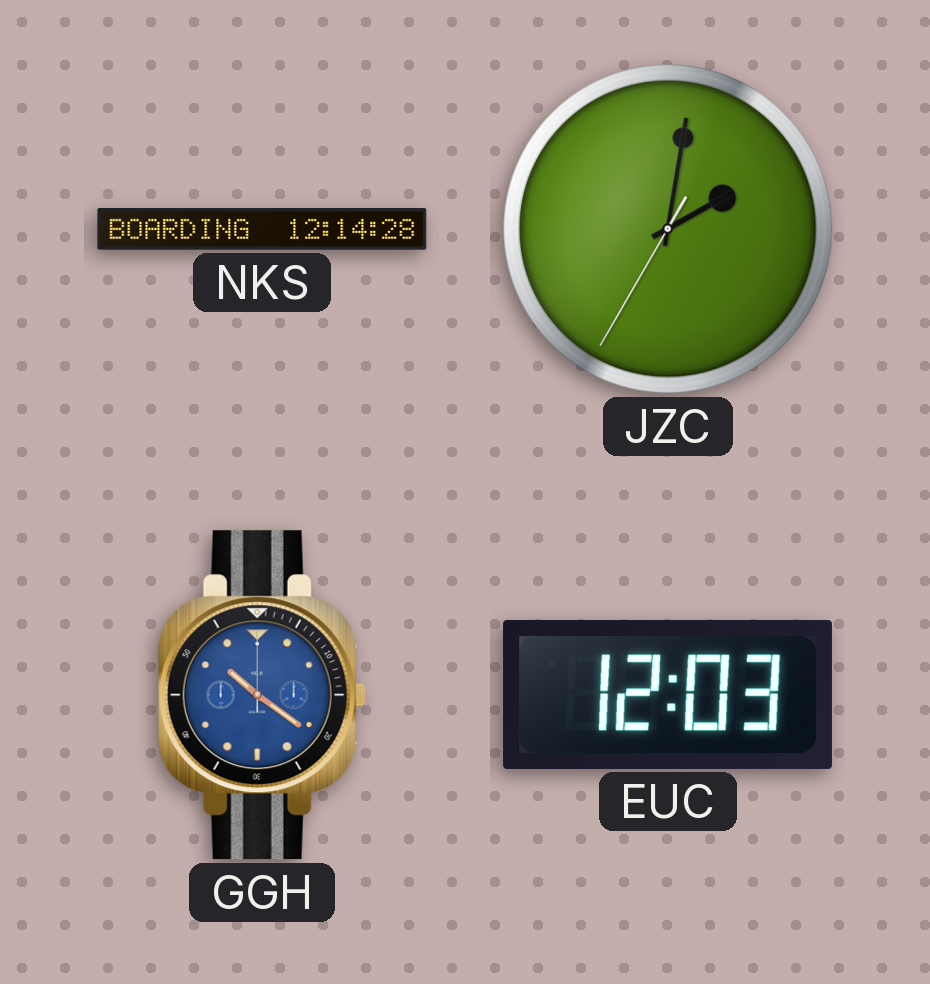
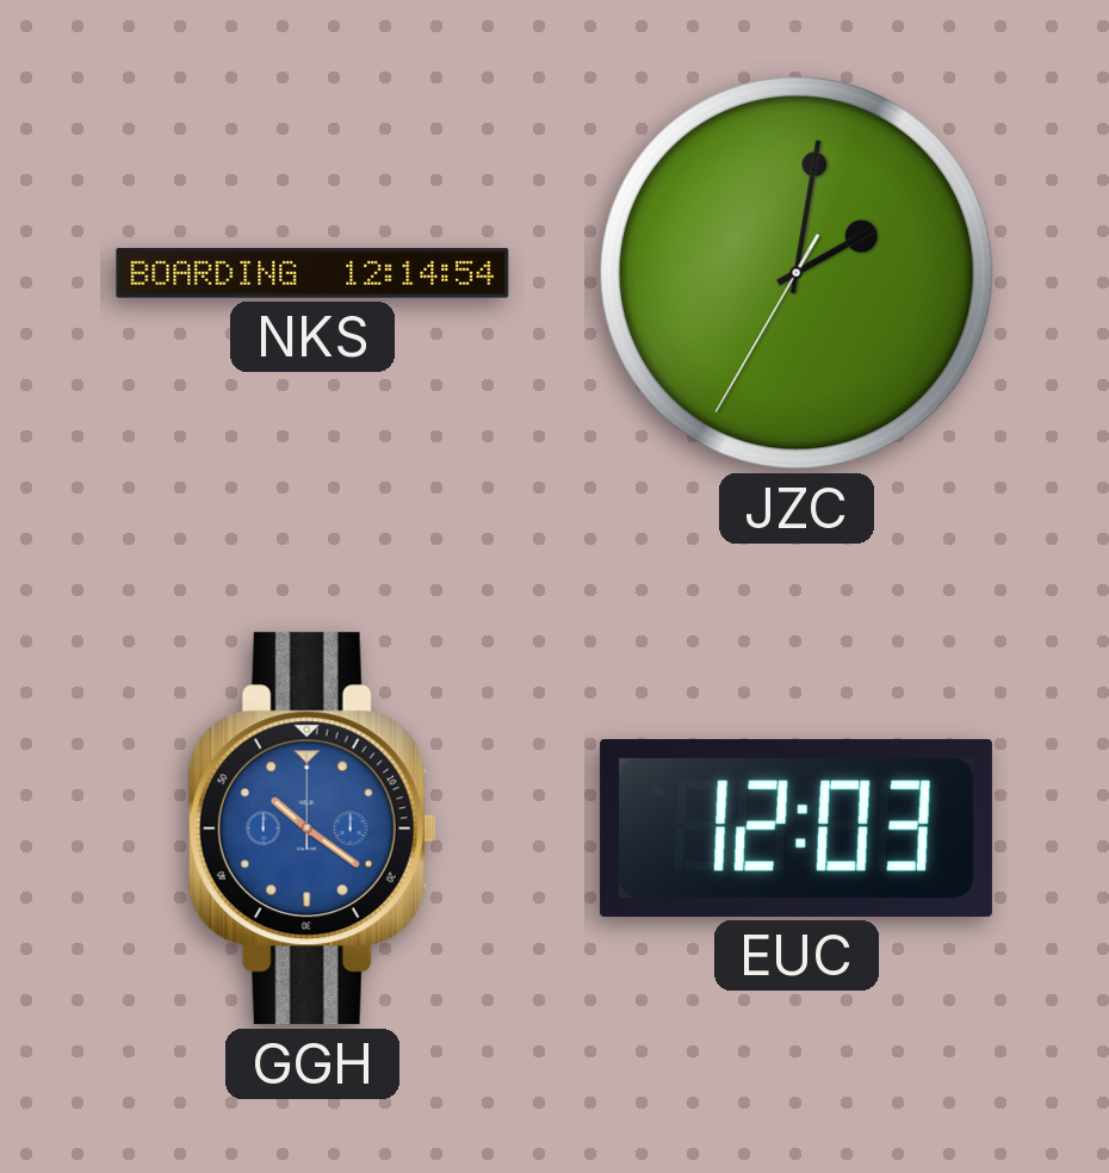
NKS: 12:14:28 -> 12:14:54
